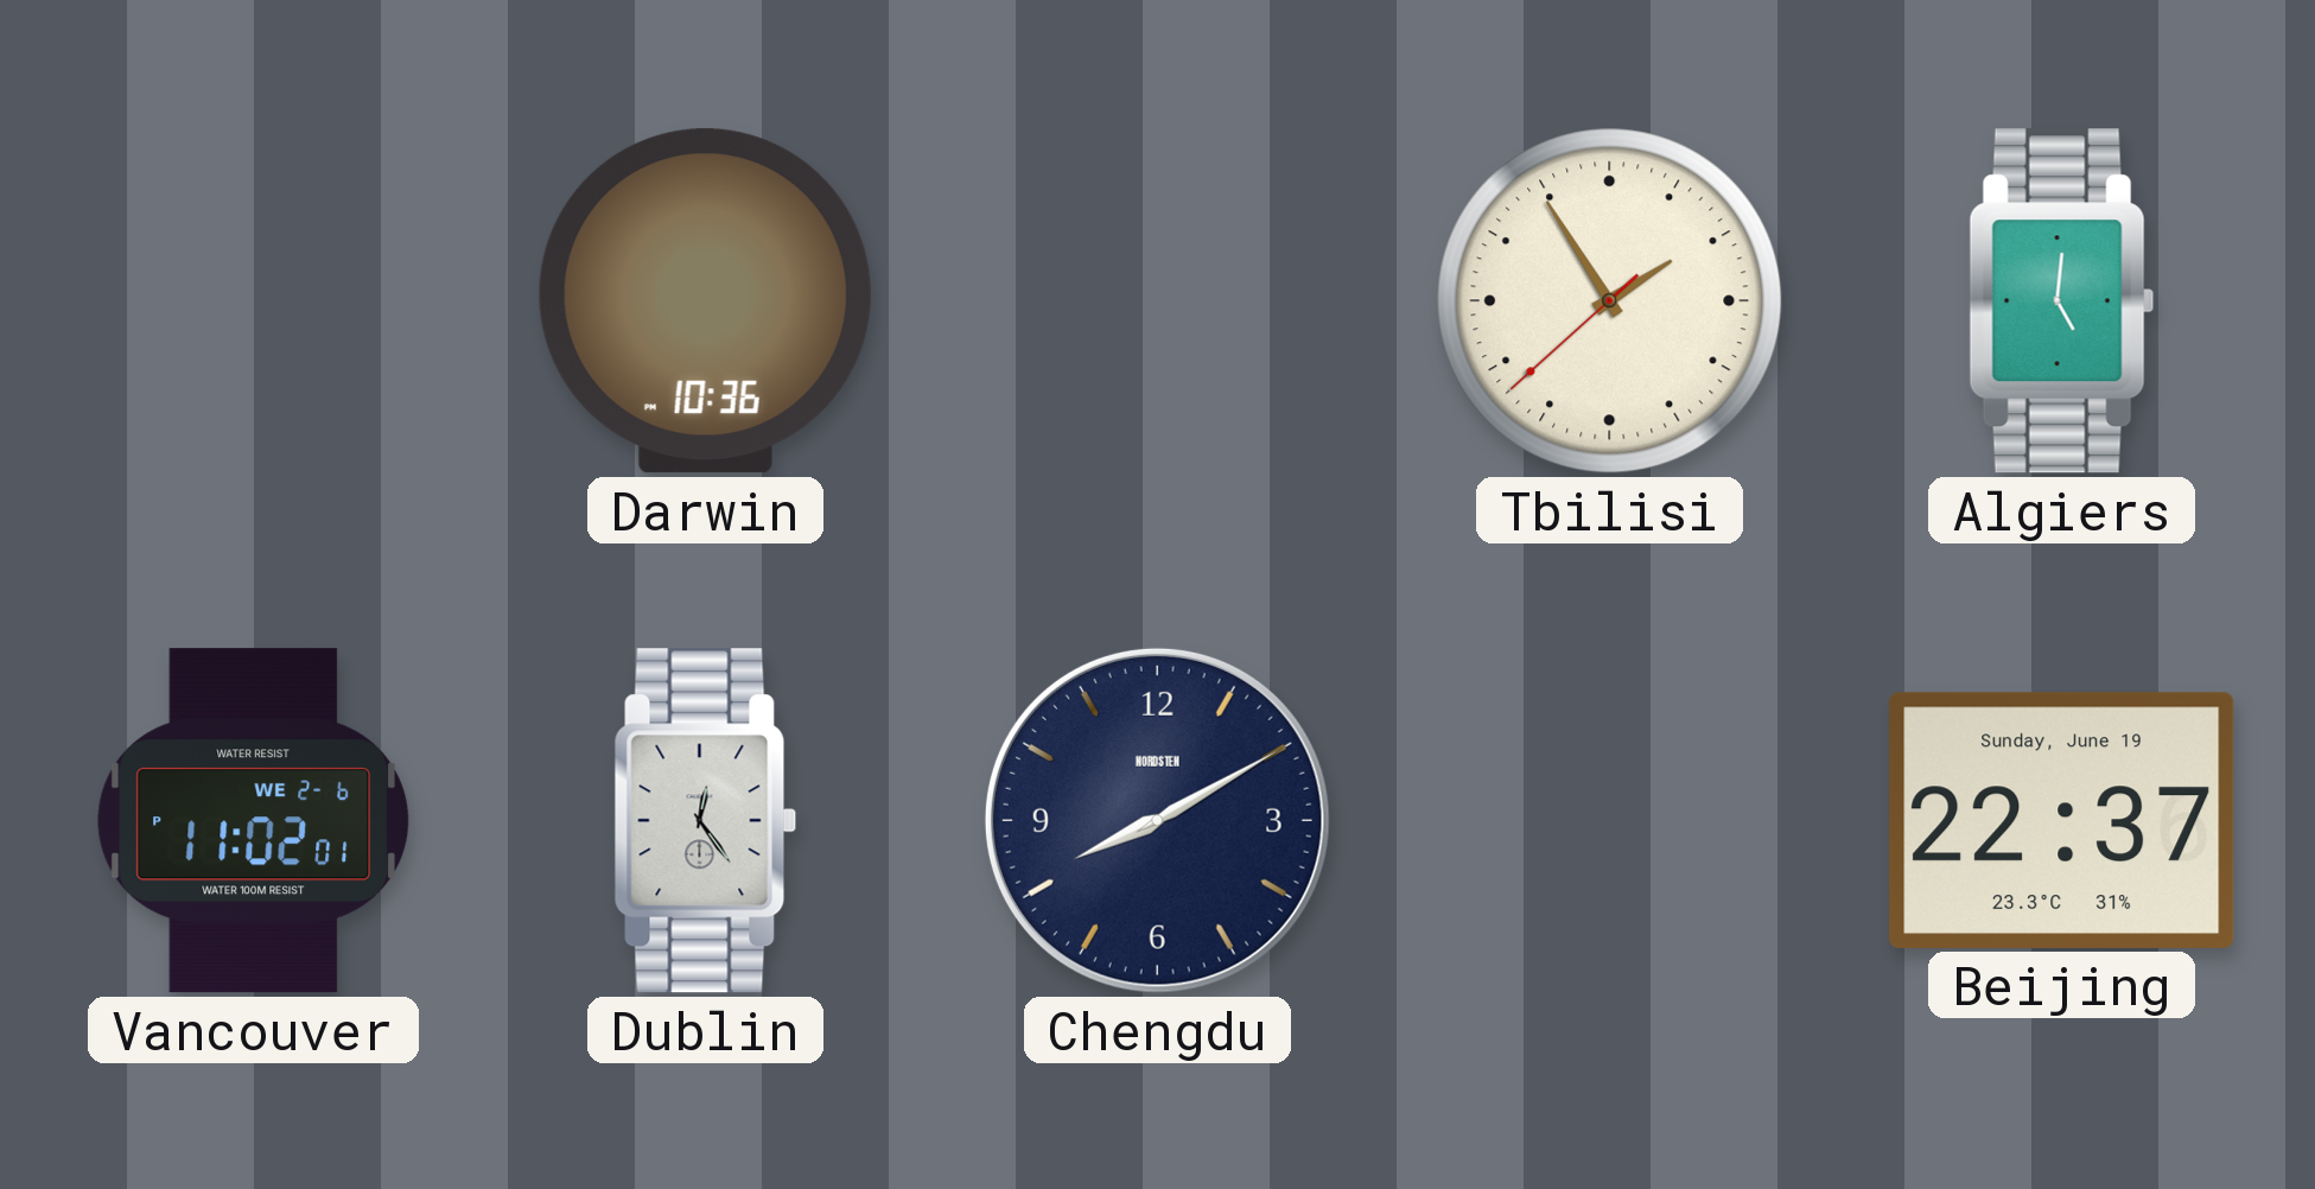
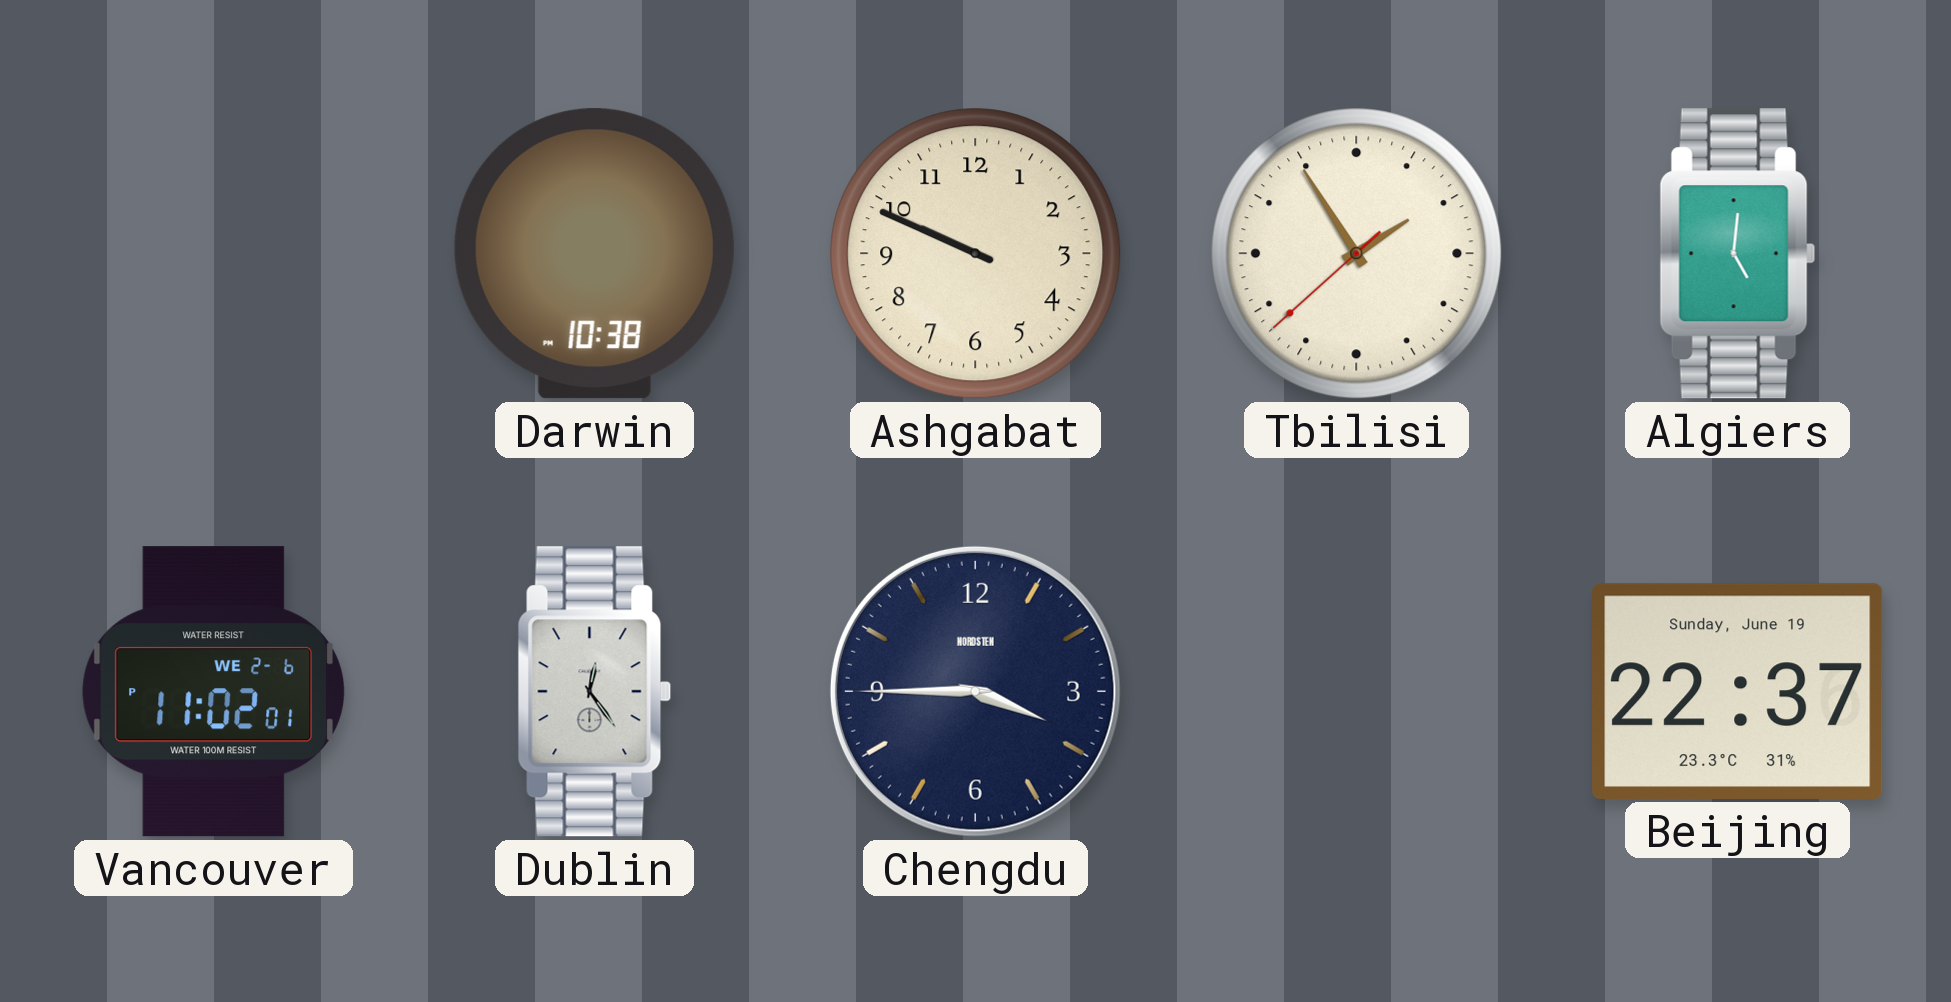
Darwin: 10:36 -> 10:38
Ashgabat: none -> 9:49
Chengdu: 8:10 -> 3:45
